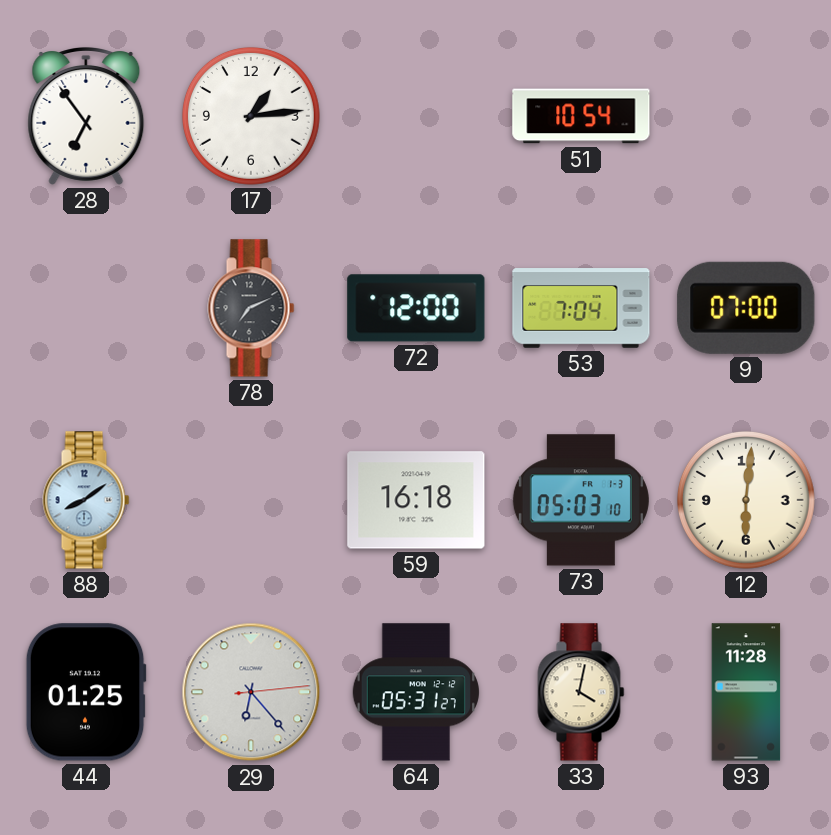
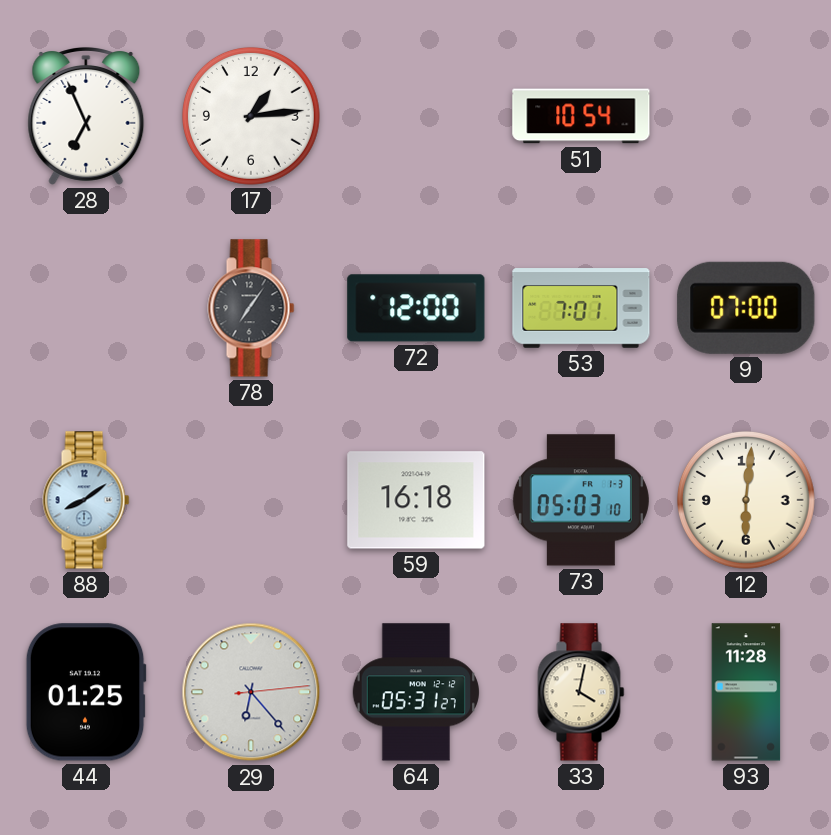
28: 6:54 -> 6:56
78: 7:11 -> 7:06
53: 7:04 -> 7:01
